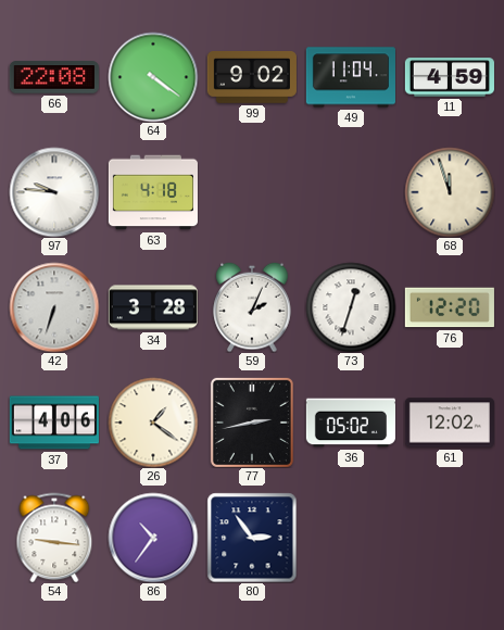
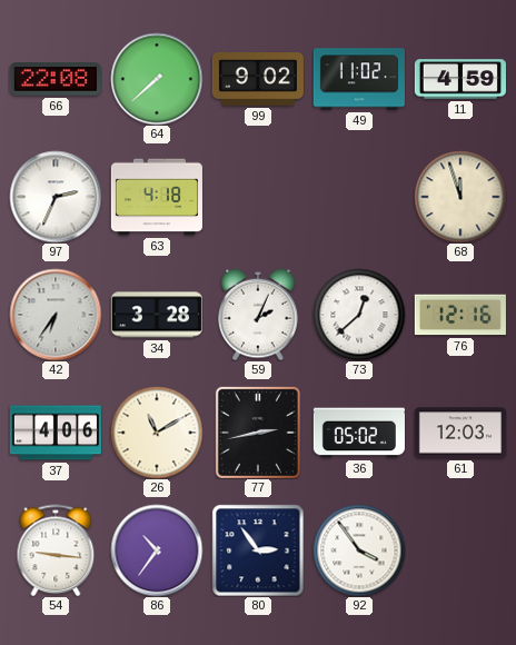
64: 4:21 -> 7:38
49: 11:04 -> 11:02
97: 9:46 -> 2:34
42: 6:33 -> 6:36
73: 12:33 -> 12:38
76: 12:20 -> 12:16
26: 1:21 -> 11:10
61: 12:02 -> 12:03
92: none -> 3:54
